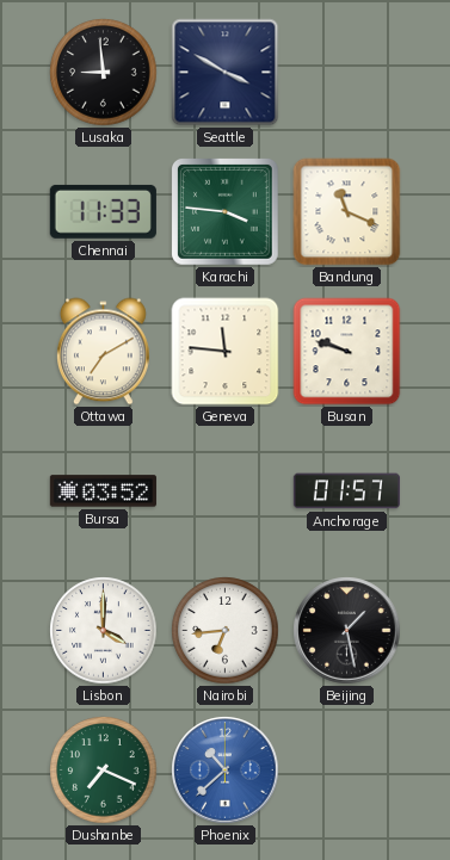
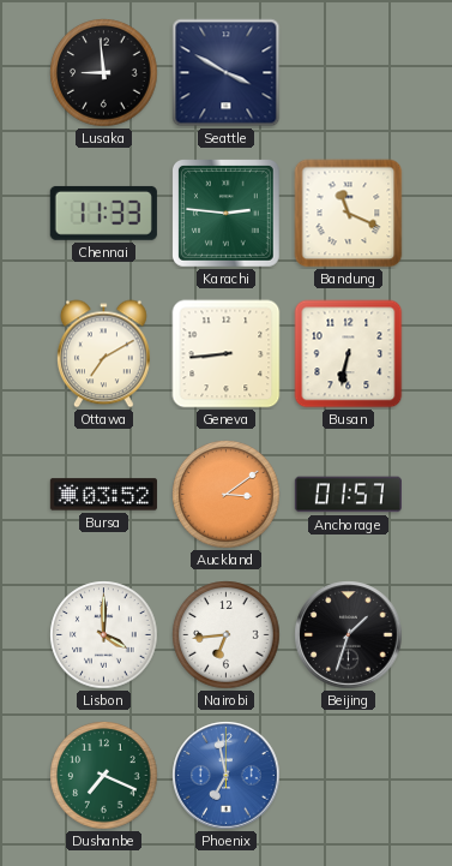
Karachi: 3:46 -> 2:46
Geneva: 11:46 -> 8:44
Busan: 9:48 -> 6:32
Auckland: none -> 3:09
Beijing: 1:28 -> 1:33
Phoenix: 10:38 -> 6:58
